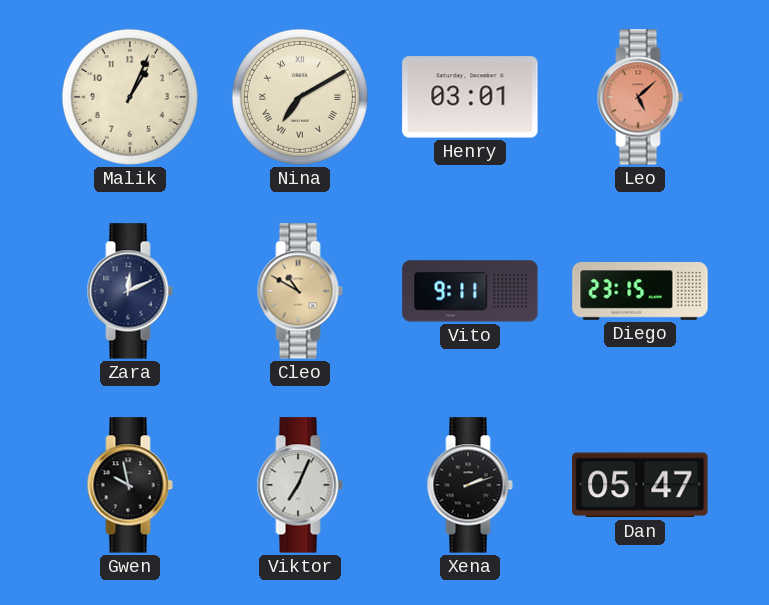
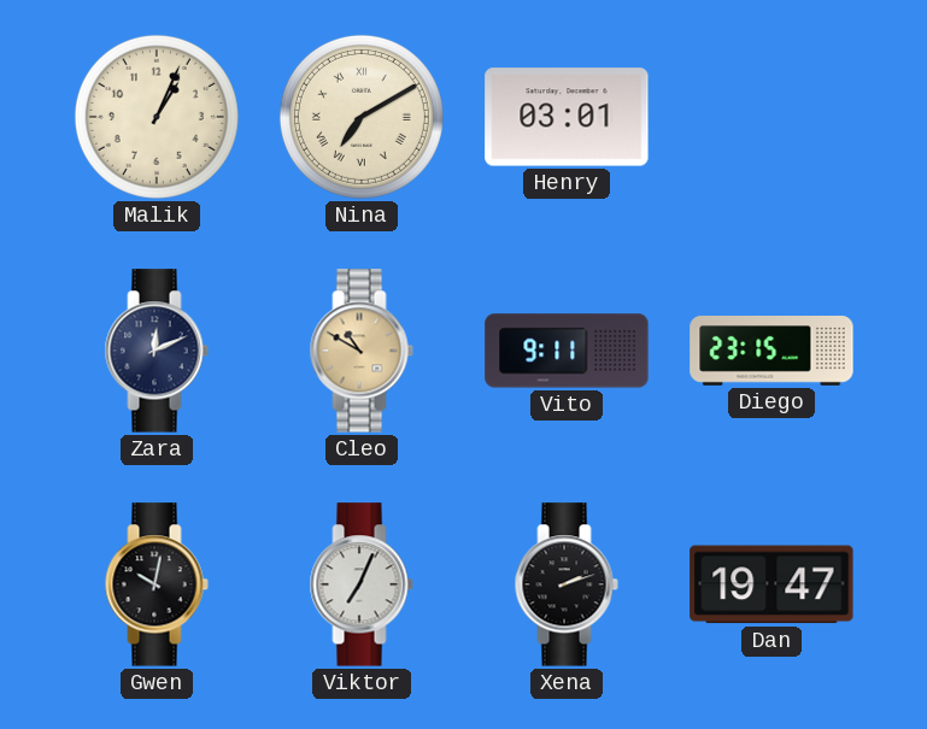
Leo: 5:08 -> none
Gwen: 9:58 -> 10:02
Dan: 05:47 -> 19:47
